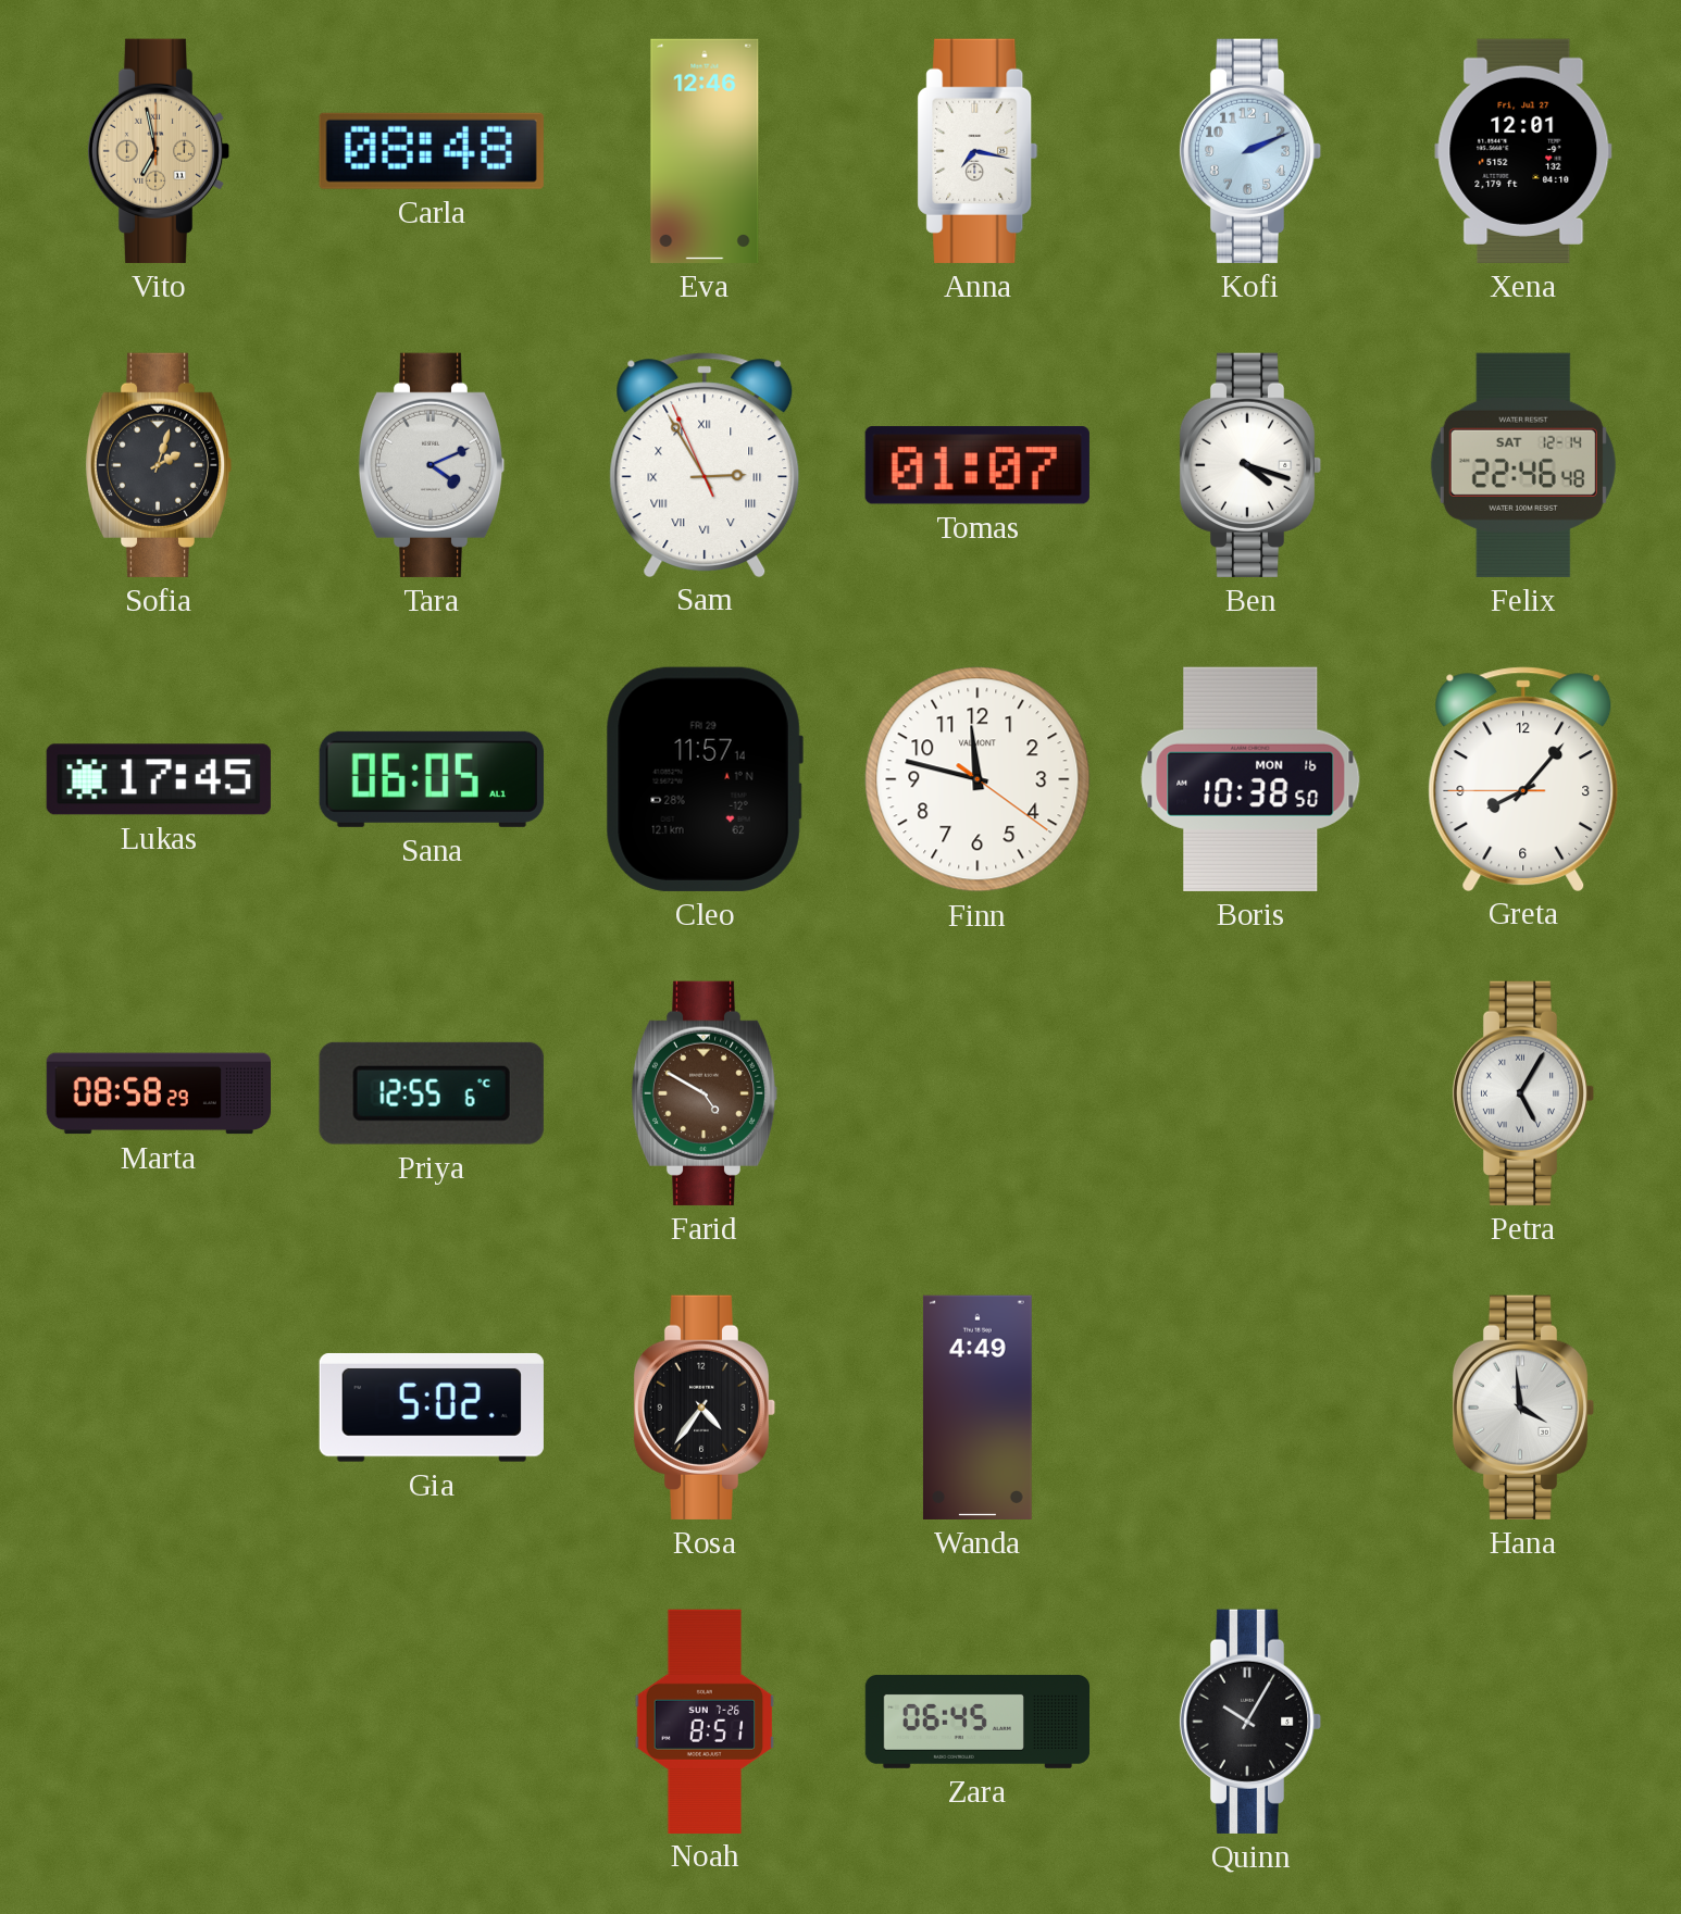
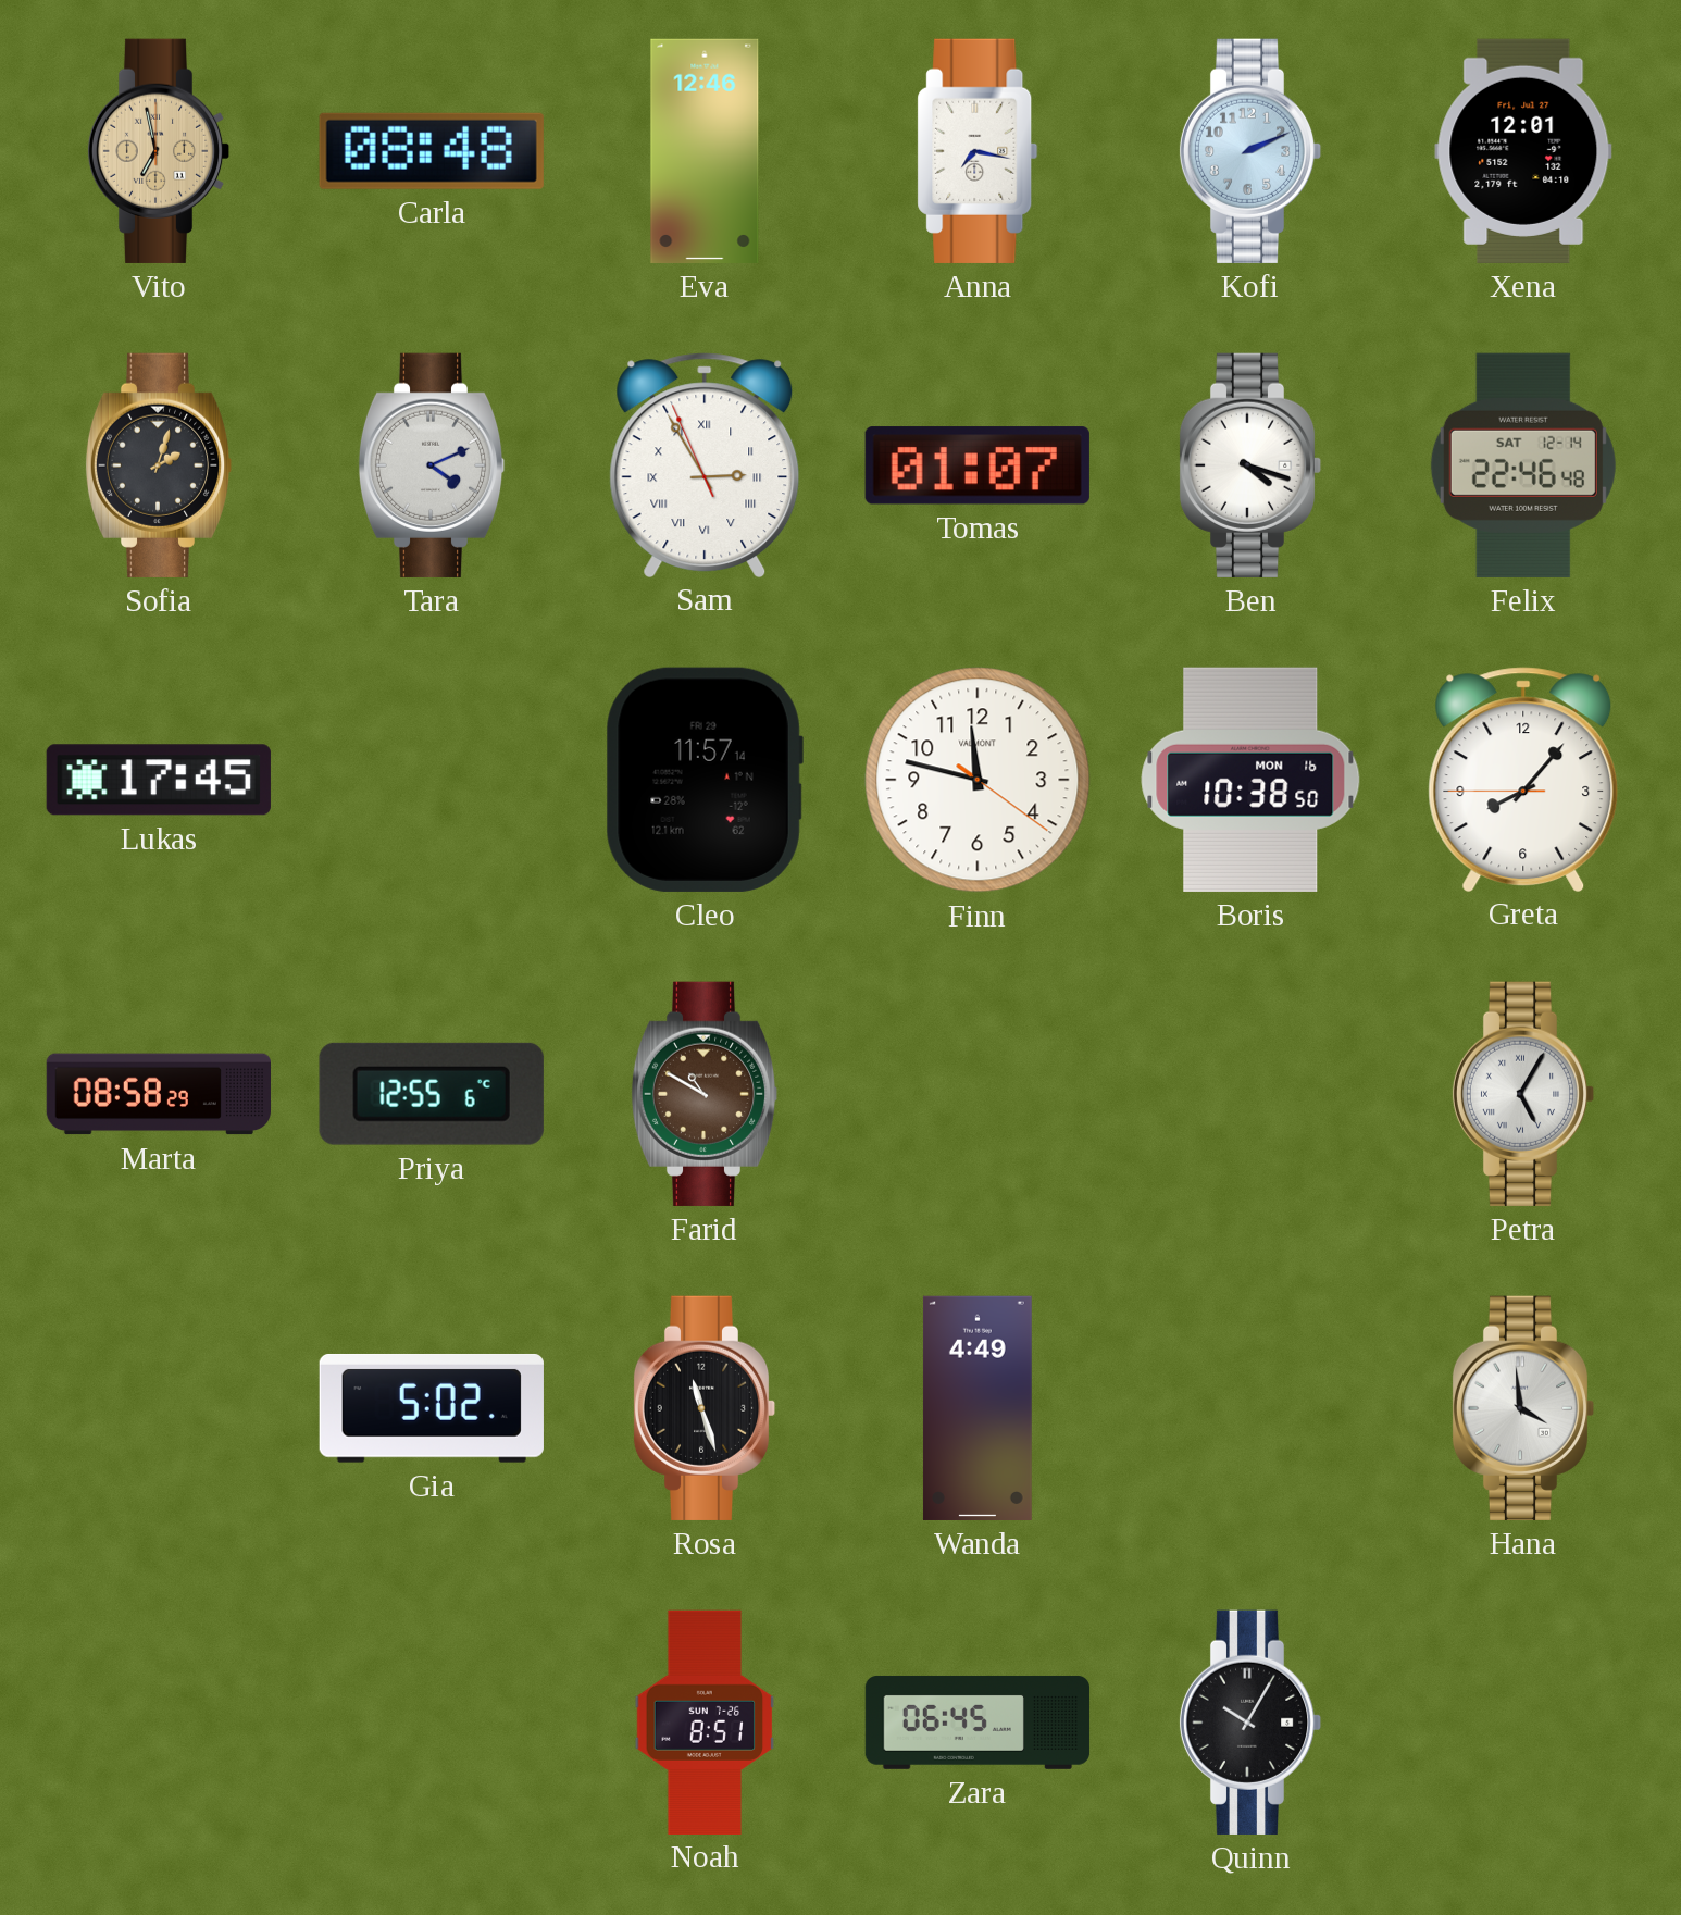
Sana: 06:05 -> none
Farid: 4:50 -> 10:50
Rosa: 4:36 -> 11:27
